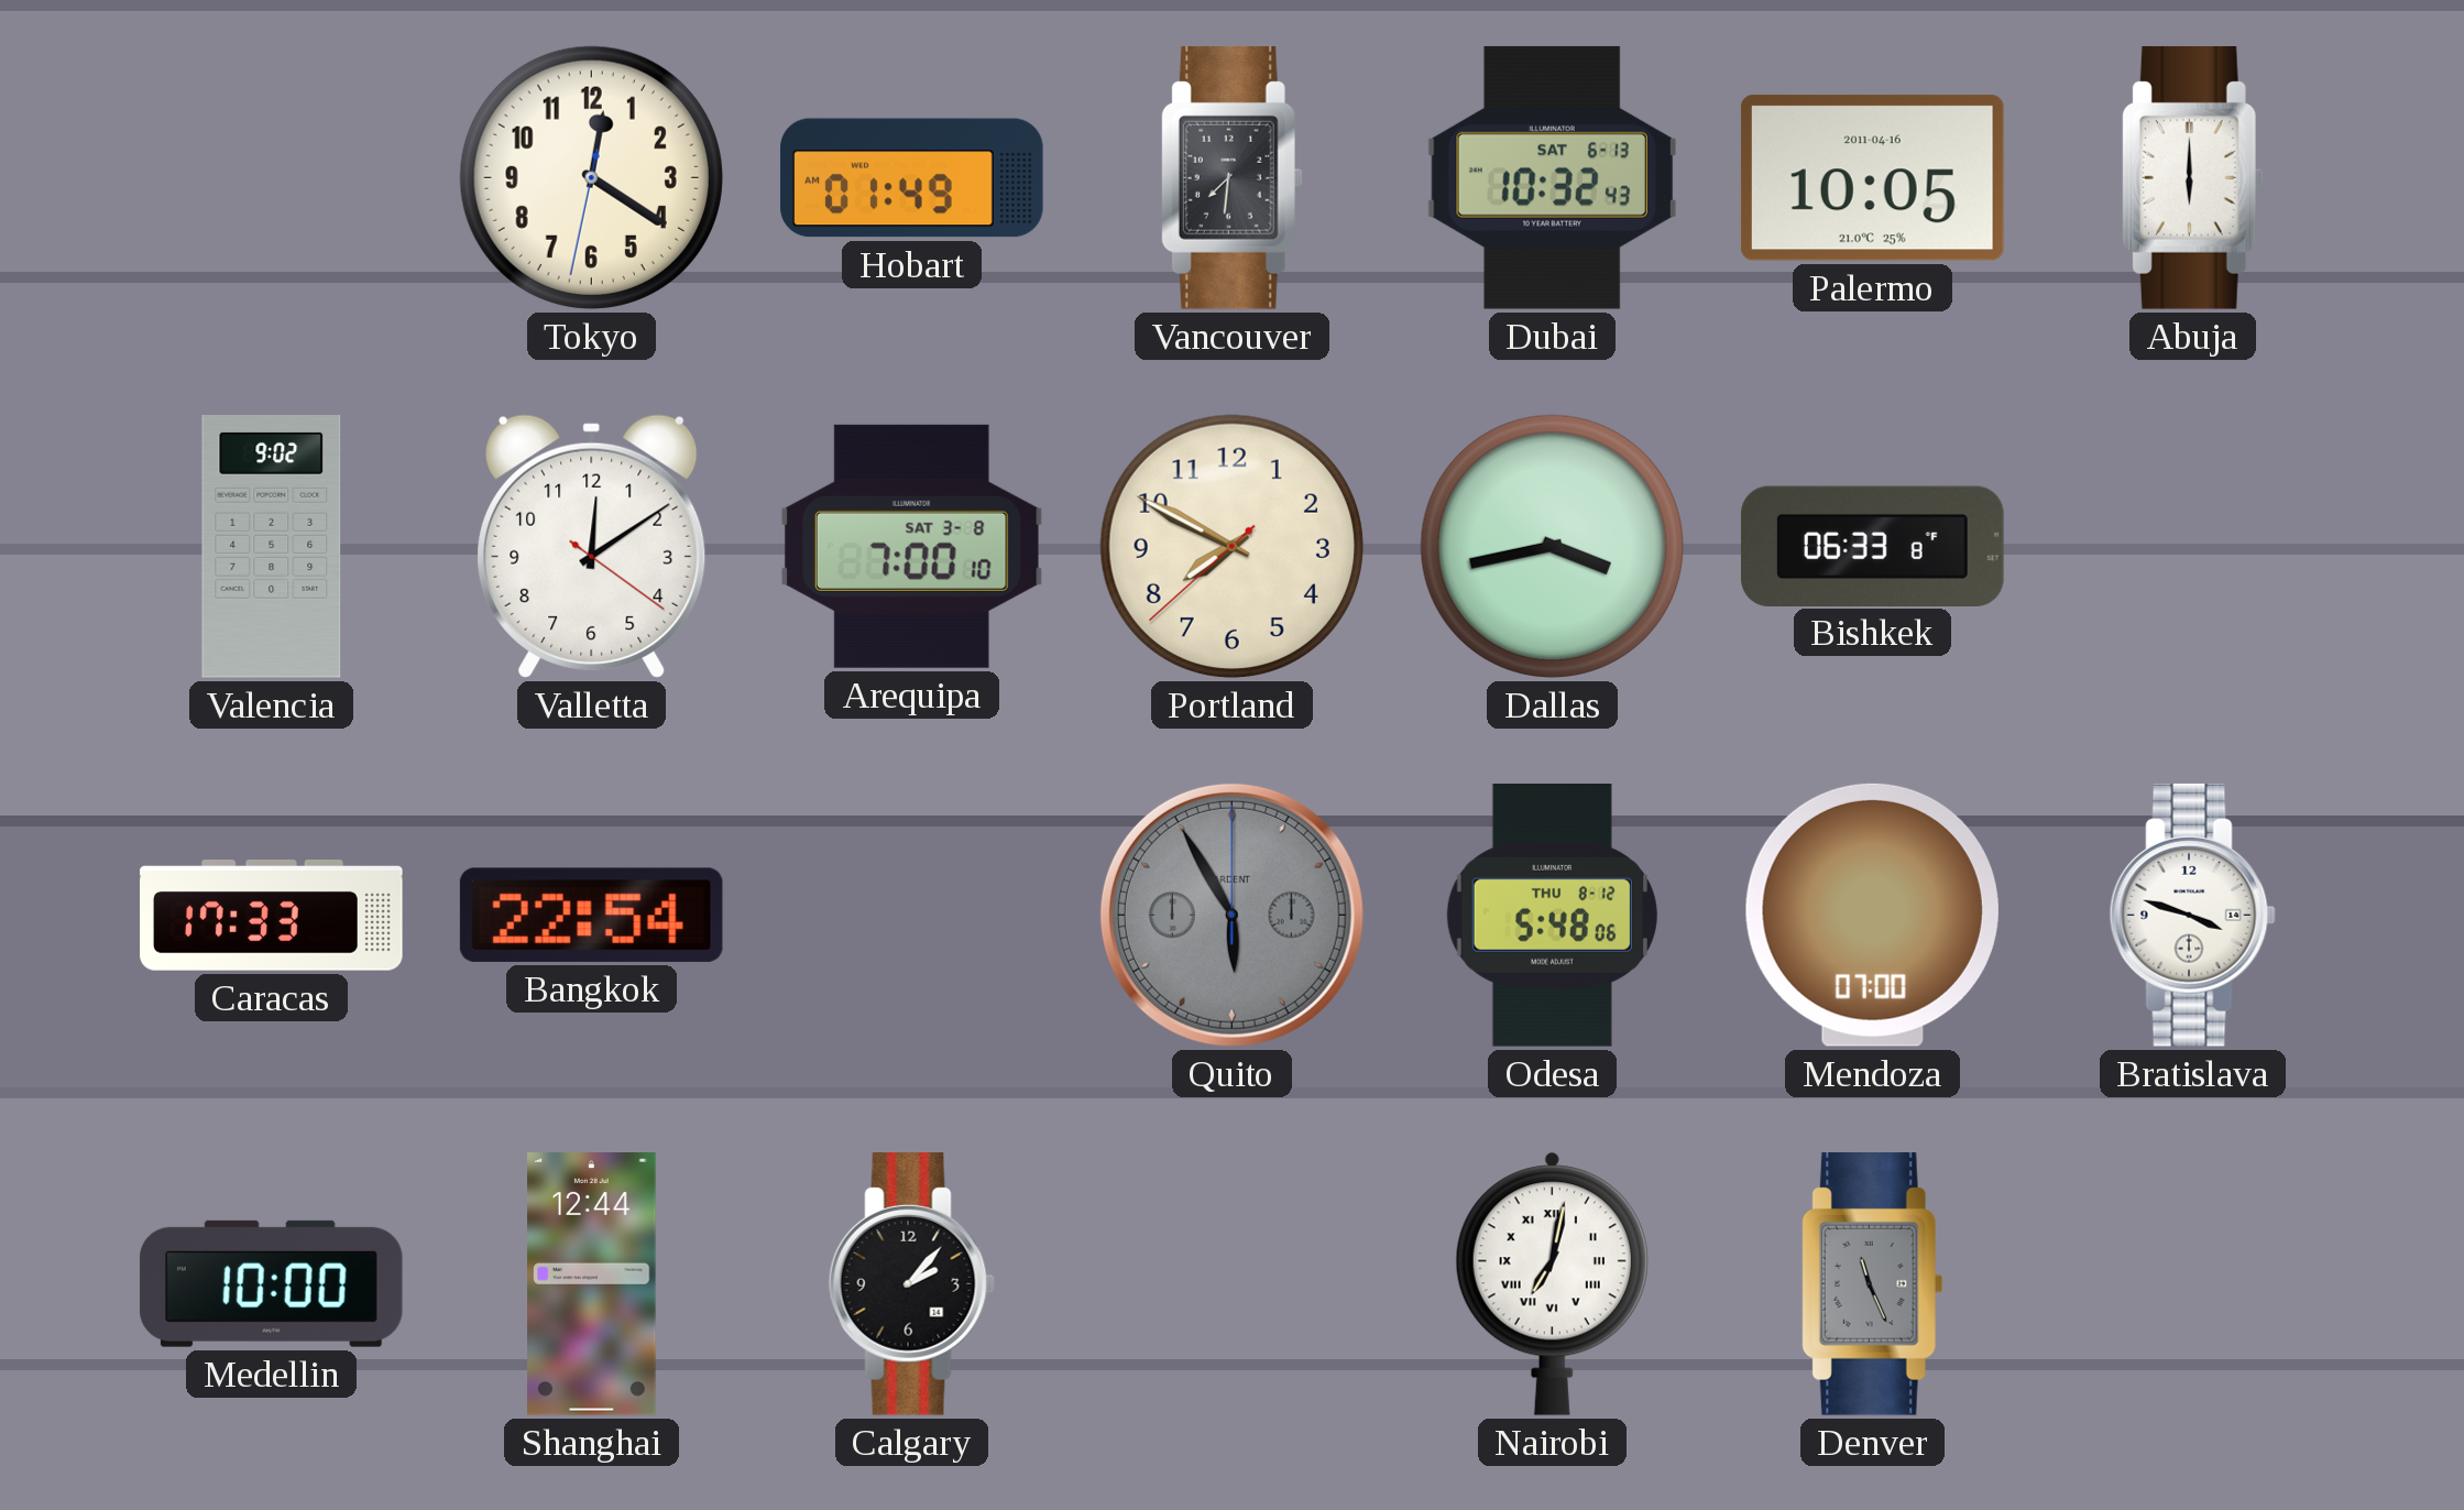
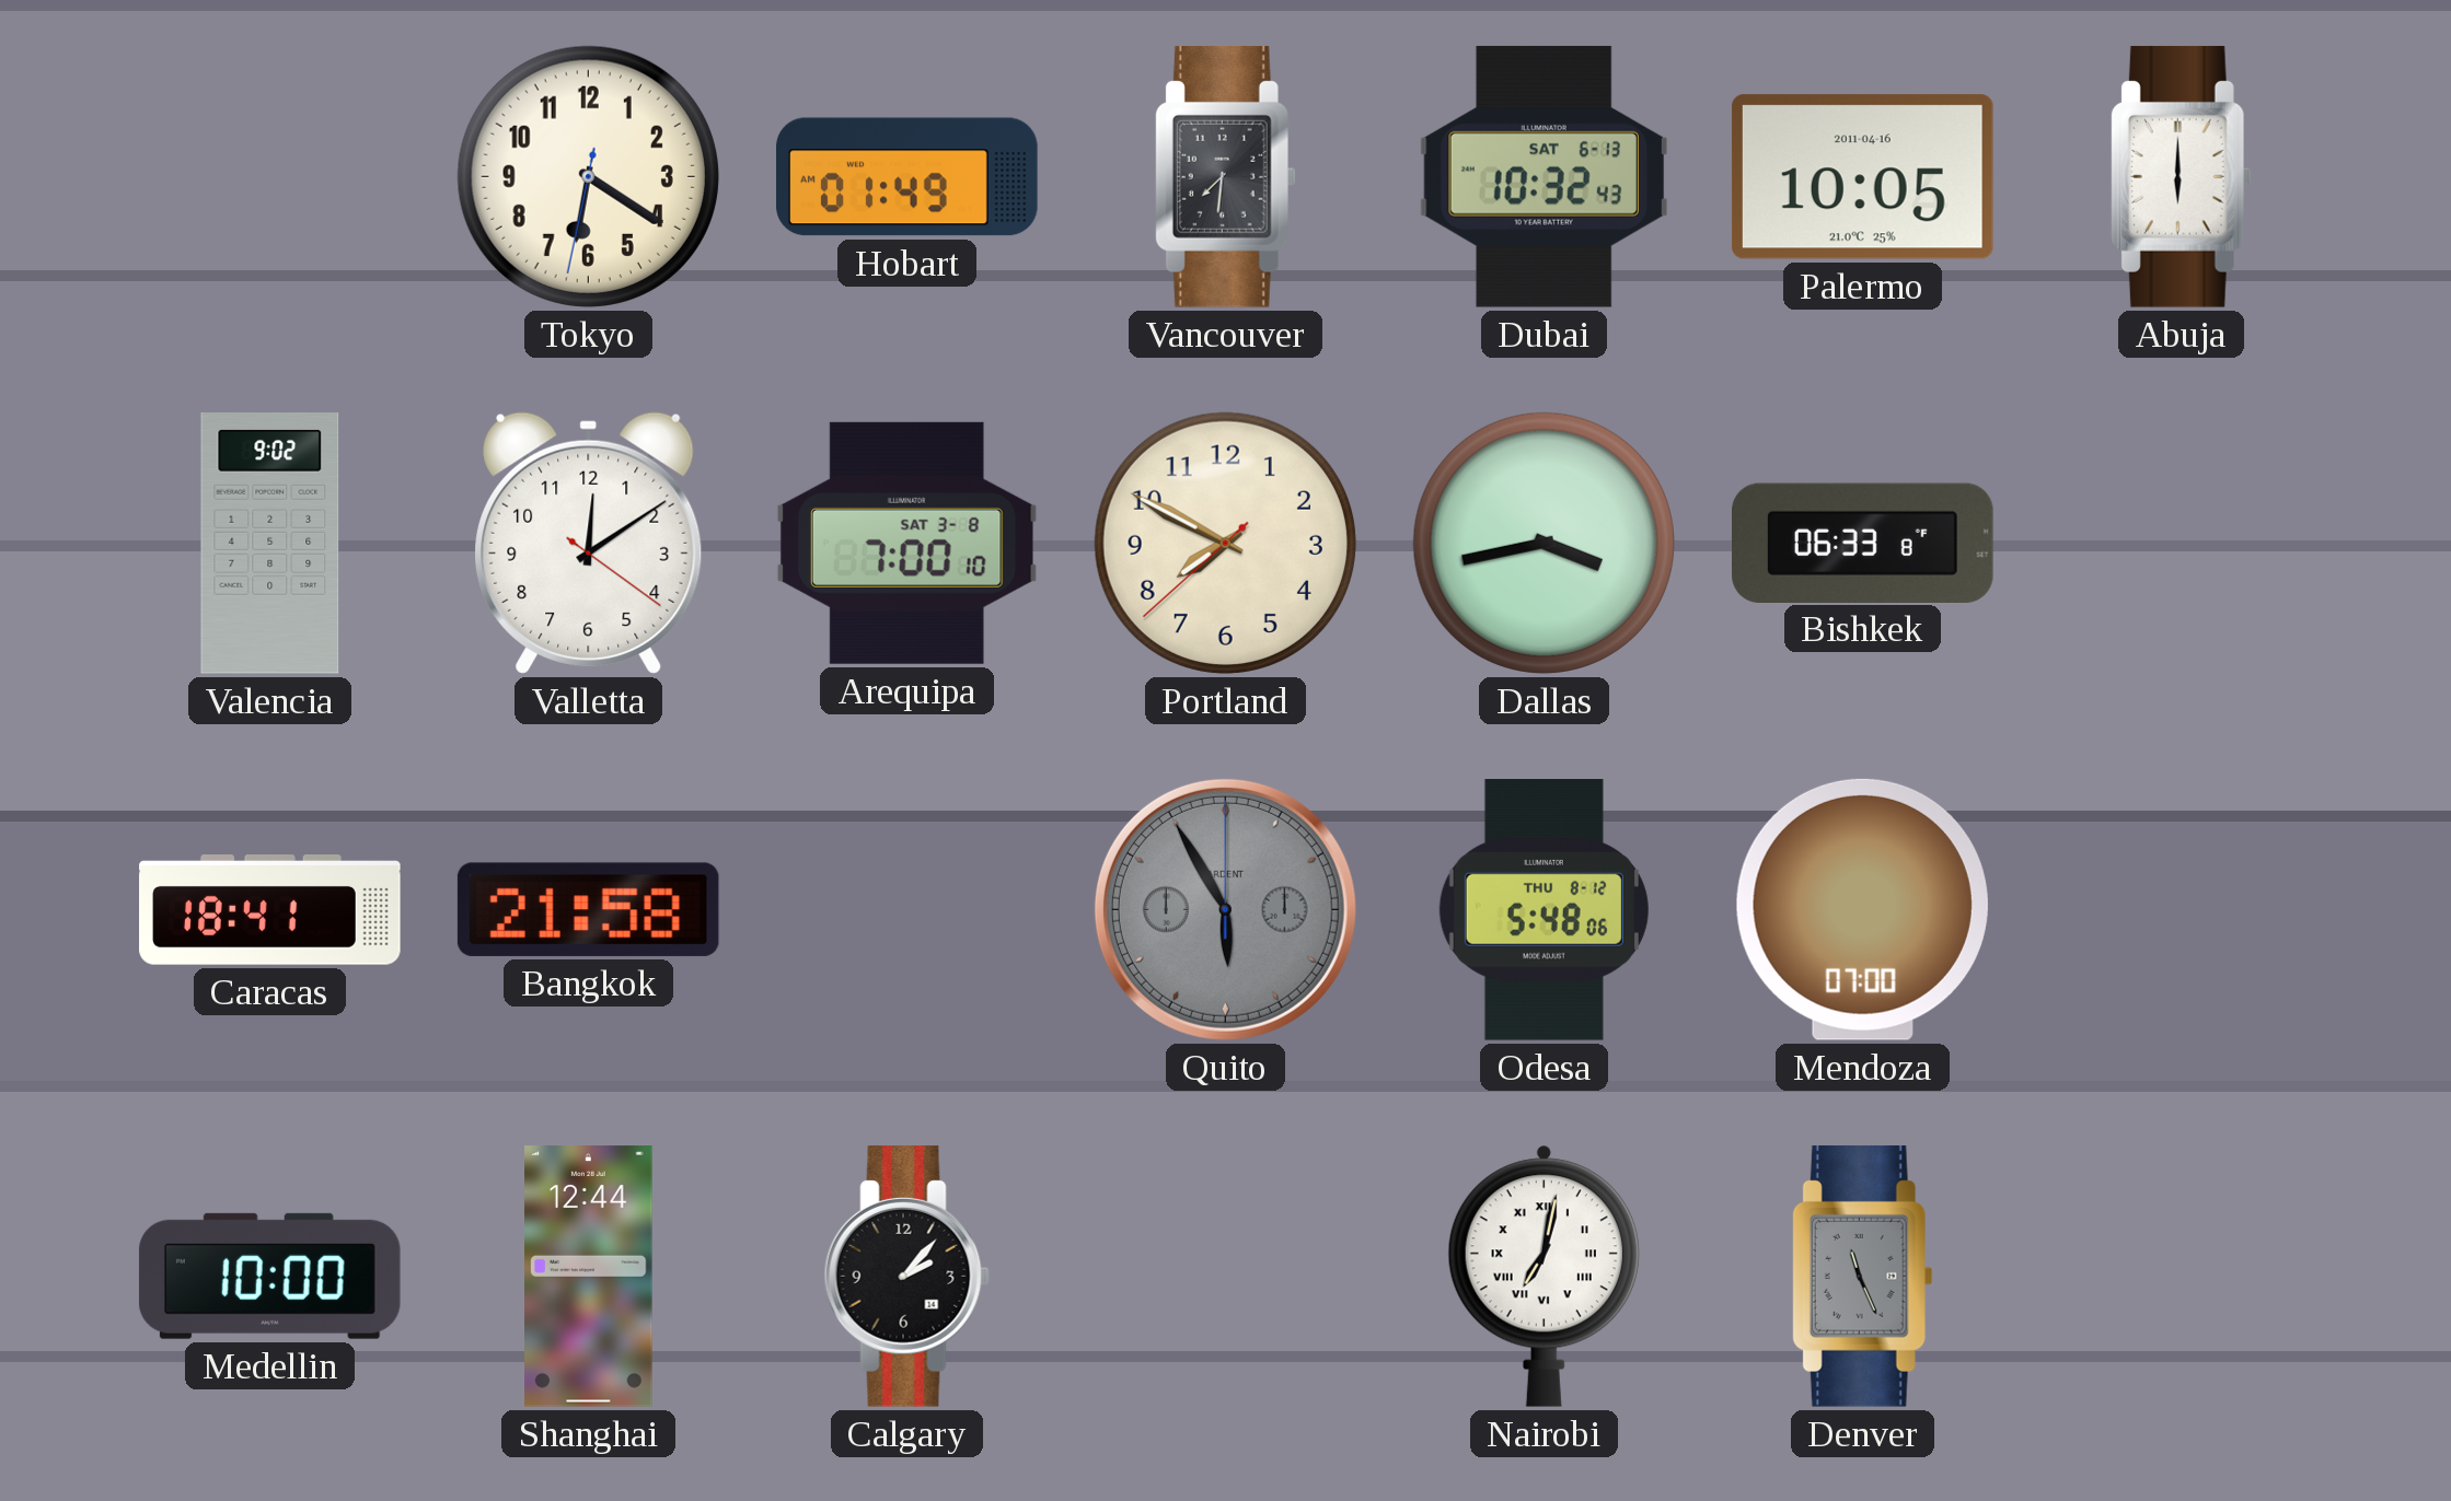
Tokyo: 12:20 -> 6:20
Caracas: 17:33 -> 18:41
Bangkok: 22:54 -> 21:58
Bratislava: 3:48 -> none
